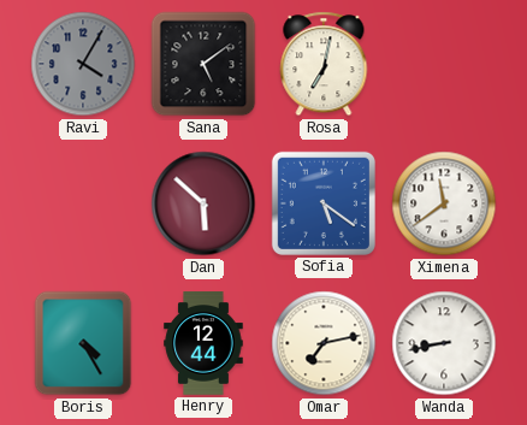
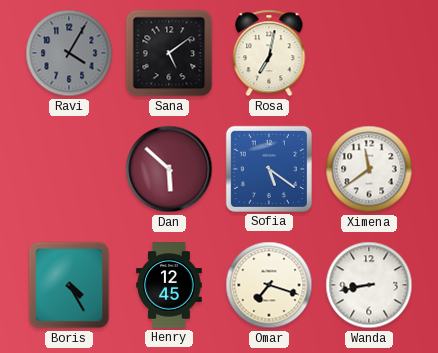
Henry: 12:44 -> 12:45
Omar: 7:13 -> 7:18
